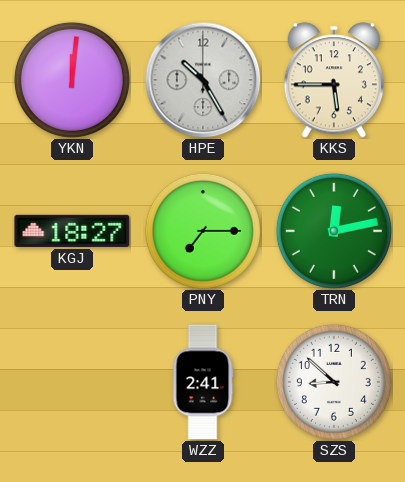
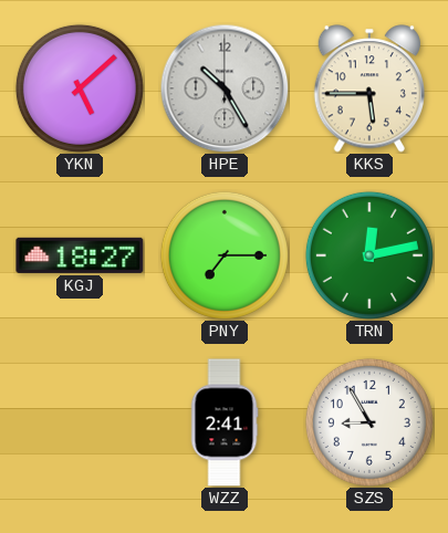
YKN: 12:01 -> 5:08
SZS: 8:52 -> 8:55
